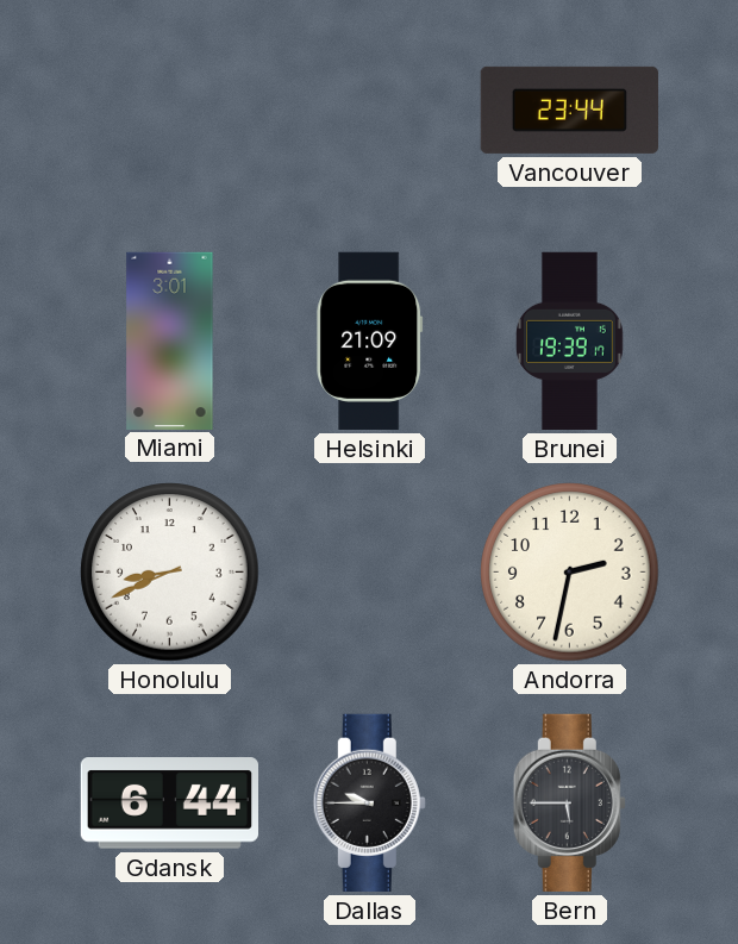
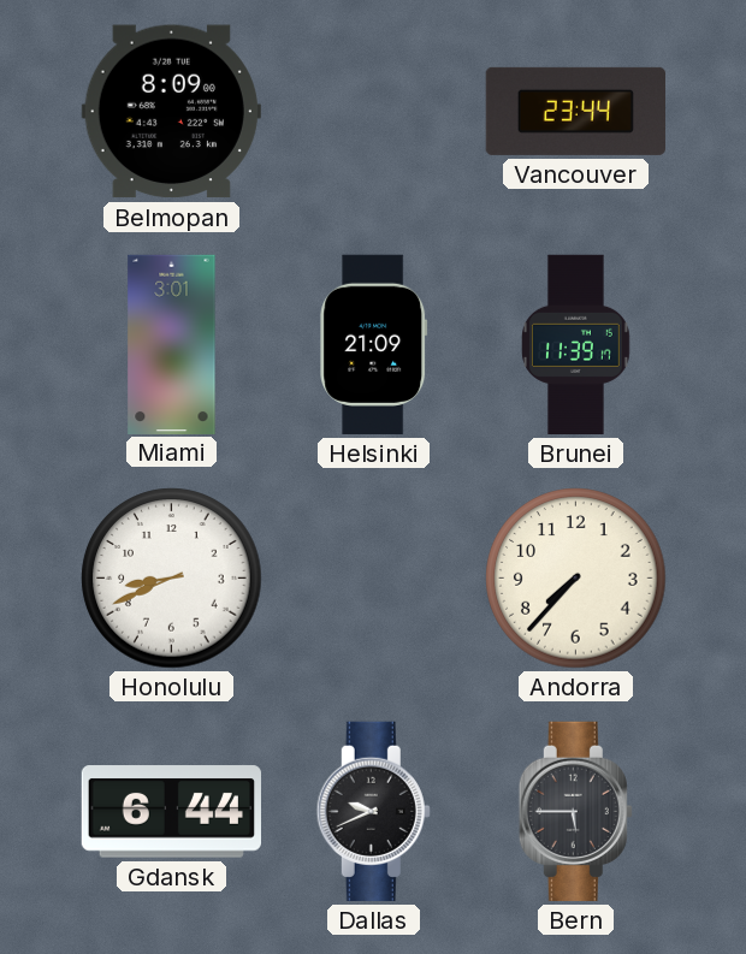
Belmopan: none -> 8:09
Brunei: 19:39 -> 11:39
Andorra: 2:32 -> 7:37
Dallas: 9:45 -> 9:41
